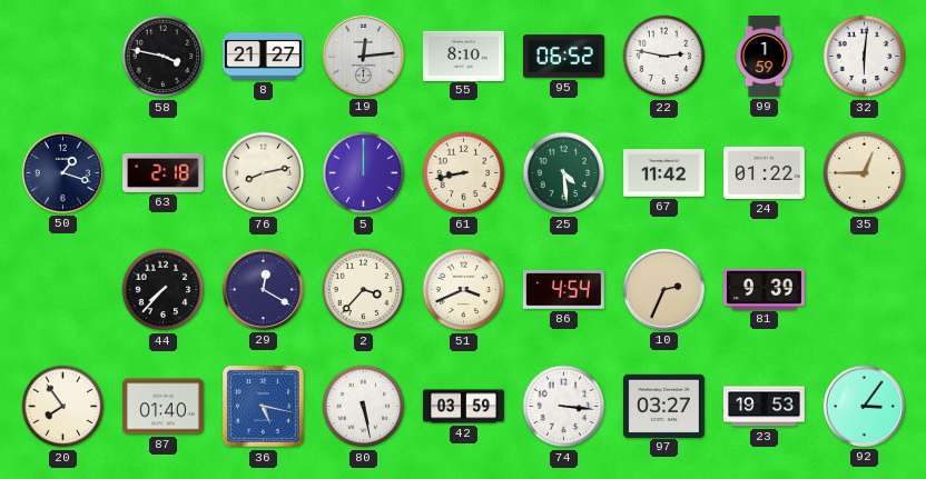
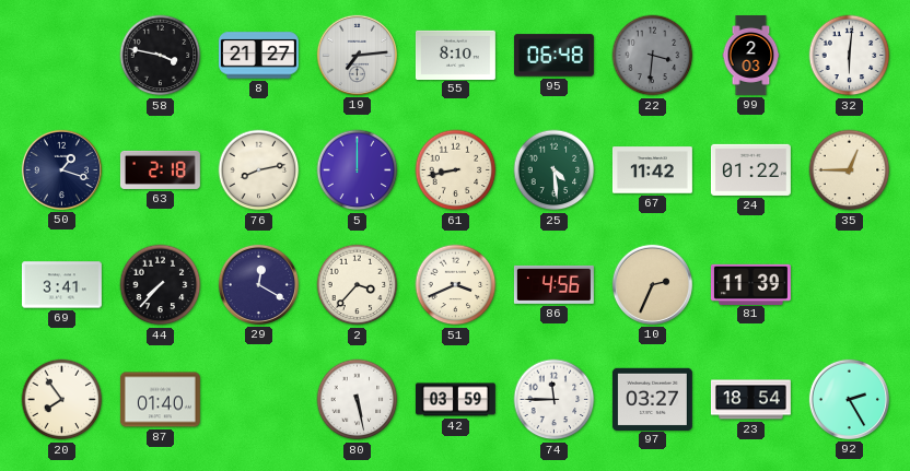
19: 12:14 -> 7:14
95: 06:52 -> 06:48
22: 2:47 -> 3:31
22 dial: white -> grey
99: 1:59 -> 2:03
69: none -> 3:41
86: 4:54 -> 4:56
81: 9:39 -> 11:39
36: 5:17 -> none
74: 3:16 -> 11:45
23: 19:53 -> 18:54
92: 3:06 -> 2:25
